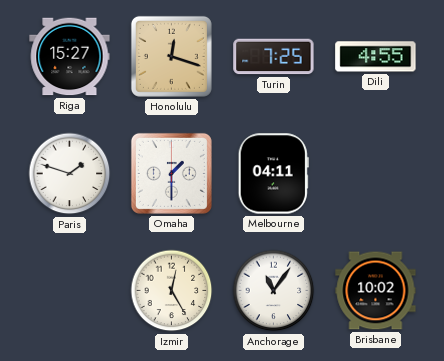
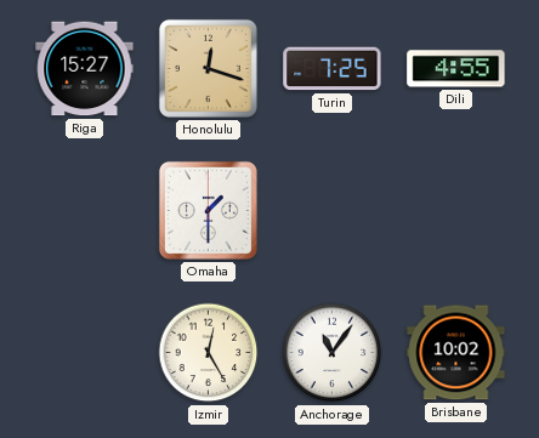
Paris: 1:48 -> none
Melbourne: 04:11 -> none
